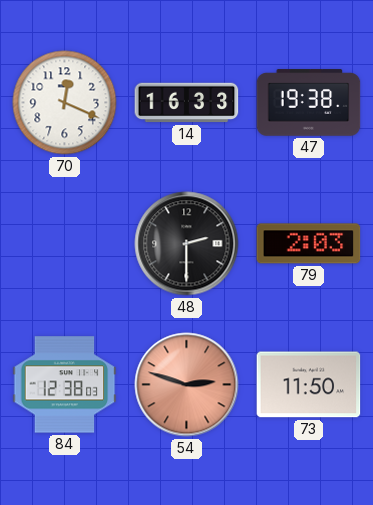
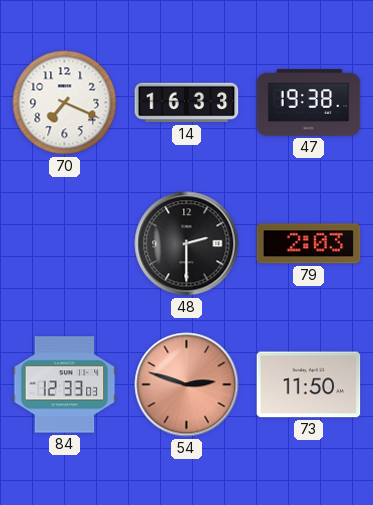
70: 12:19 -> 7:19
84: 12:38 -> 12:33
